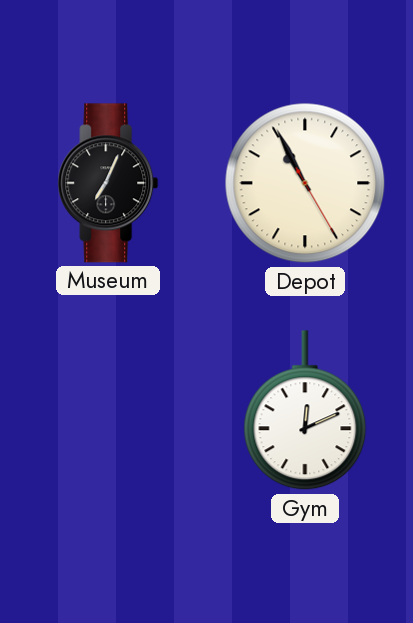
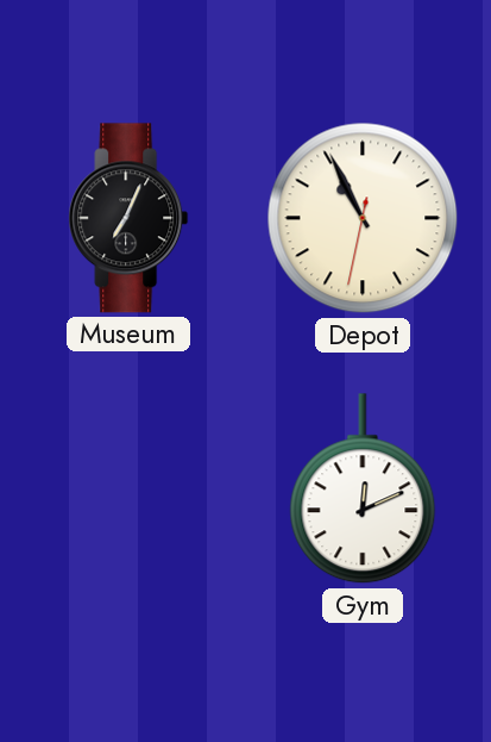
Depot: 10:55:25 -> 10:55:32
